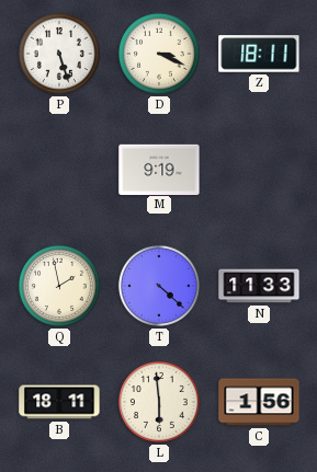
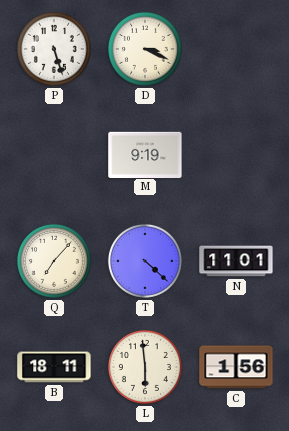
Z: 18:11 -> none
Q: 1:58 -> 7:07
N: 11:33 -> 11:01
